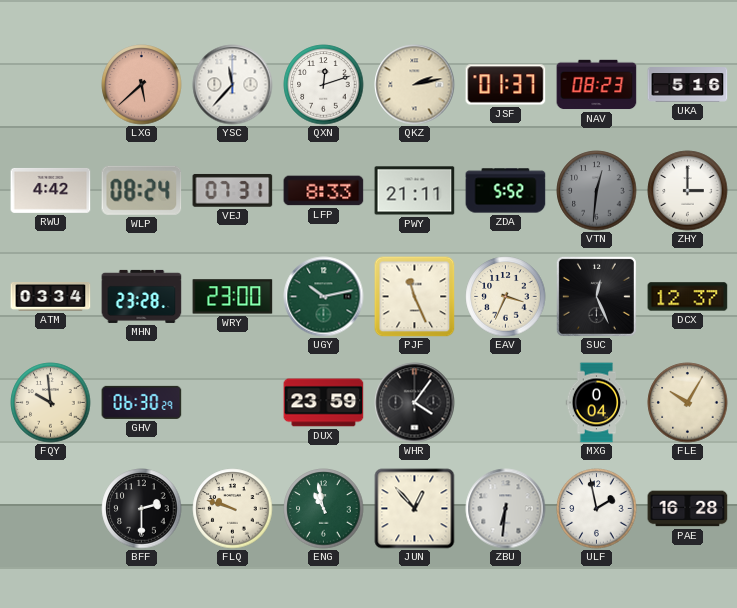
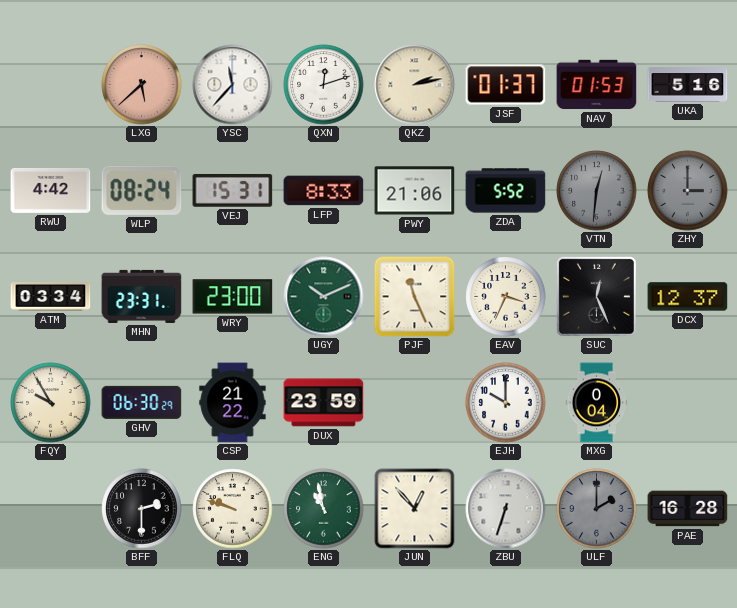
NAV: 08:23 -> 01:53
VEJ: 07:31 -> 15:31
PWY: 21:11 -> 21:06
ZHY dial: white -> grey
MHN: 23:28 -> 23:31
UGY: 10:13 -> 10:11
FQY: 9:59 -> 9:55
CSP: none -> 21:22
WHR: 4:06 -> none
EJH: none -> 10:00
FLE: 10:05 -> none
ZBU: 6:31 -> 6:33
ULF: 1:58 -> 2:00
ULF dial: white -> grey
